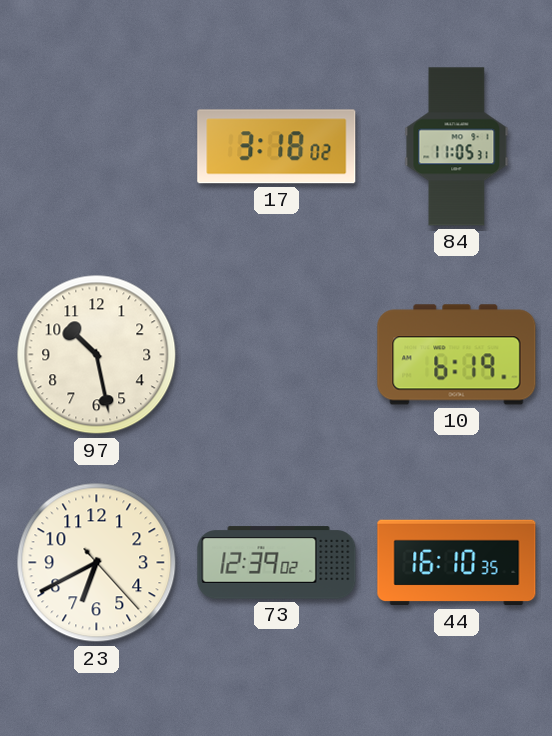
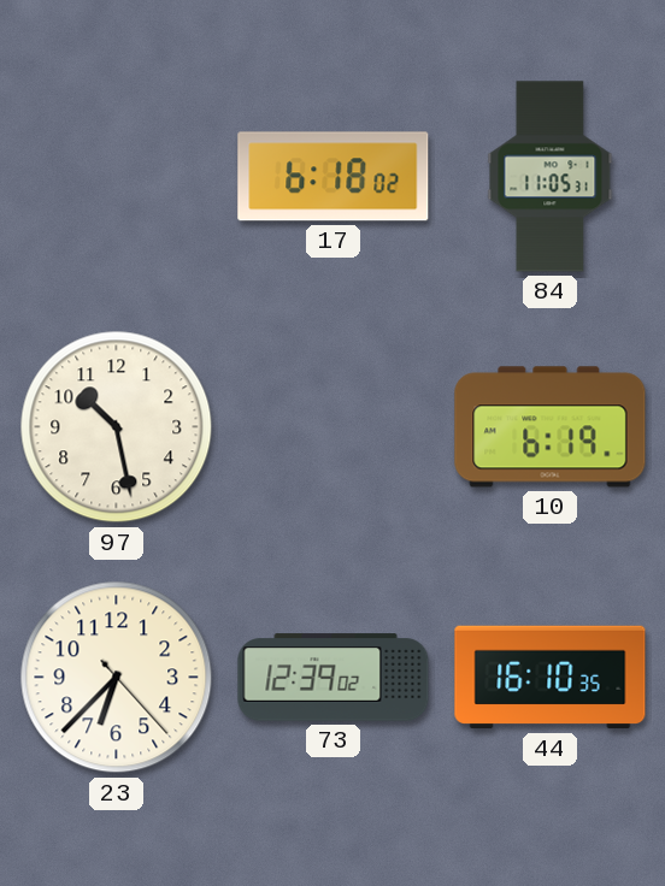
17: 3:18 -> 6:18
23: 6:40 -> 6:37
